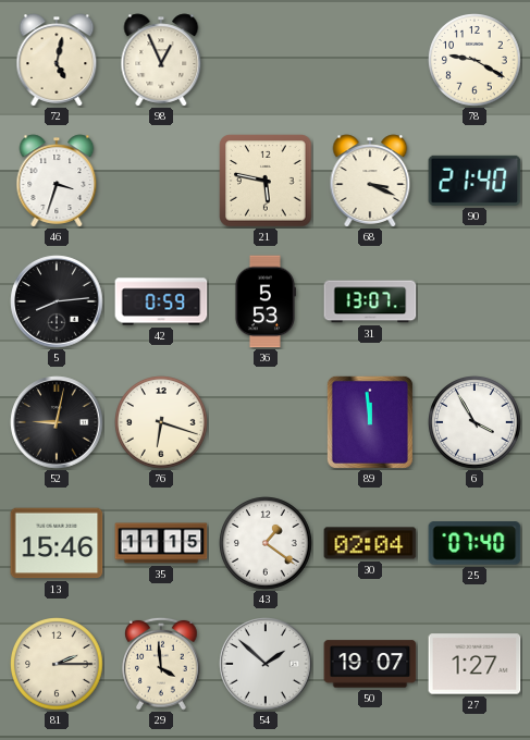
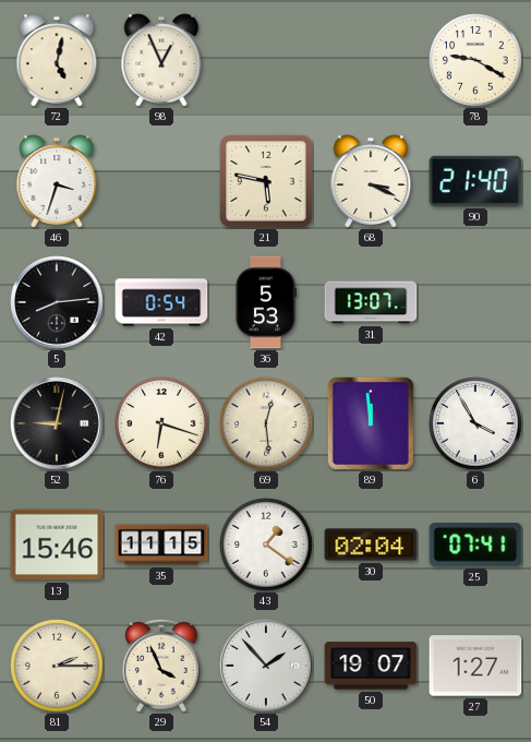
42: 0:59 -> 0:54
69: none -> 12:29
25: 07:40 -> 07:41
29: 3:59 -> 3:56
54: 1:52 -> 1:53
